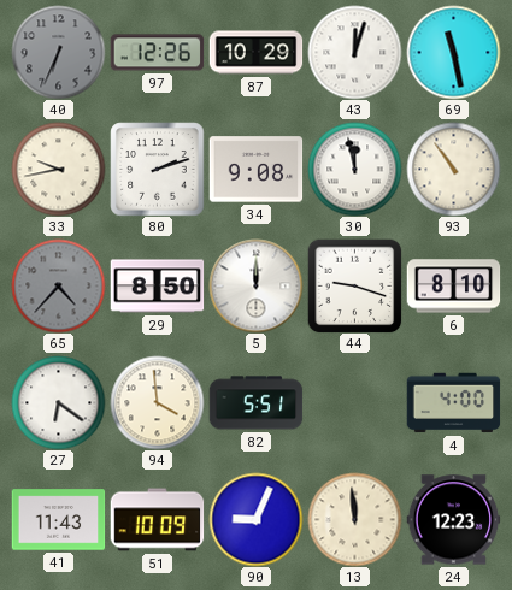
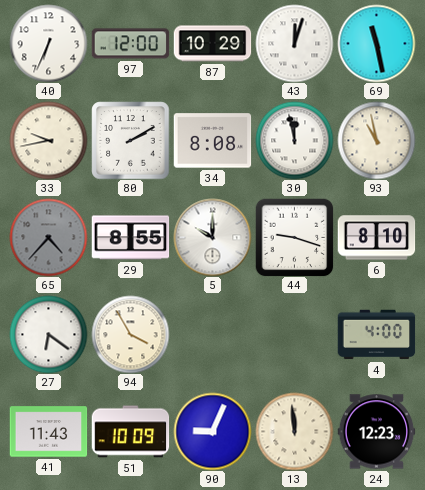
40 dial: grey -> white
97: 12:26 -> 12:00
80: 2:12 -> 2:10
34: 9:08 -> 8:08
93: 10:54 -> 10:58
29: 8:50 -> 8:55
5: 12:00 -> 10:00
94: 3:59 -> 3:55
82: 5:51 -> none
